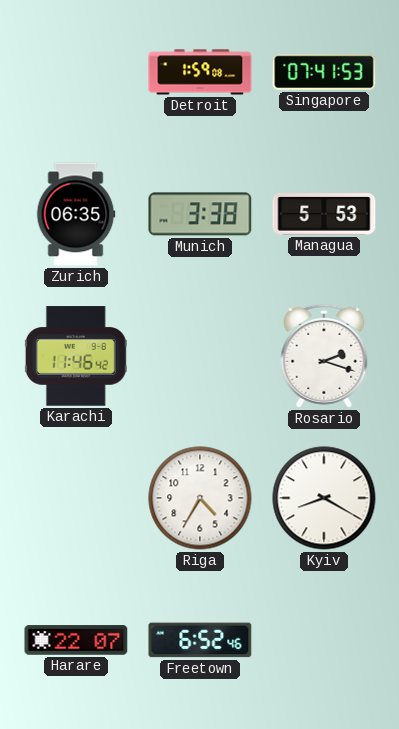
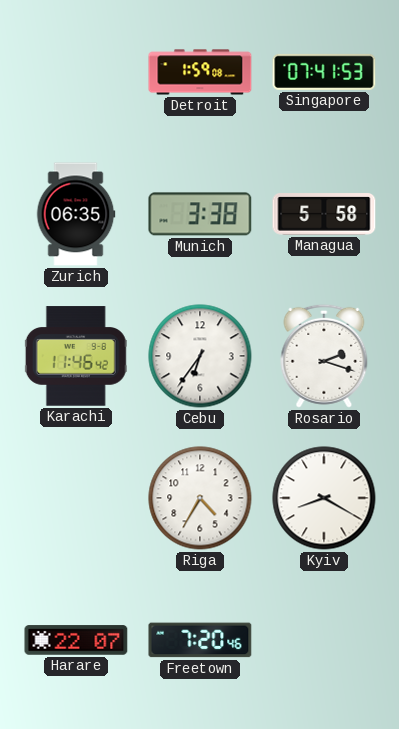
Managua: 5:53 -> 5:58
Cebu: none -> 6:36
Freetown: 6:52 -> 7:20
